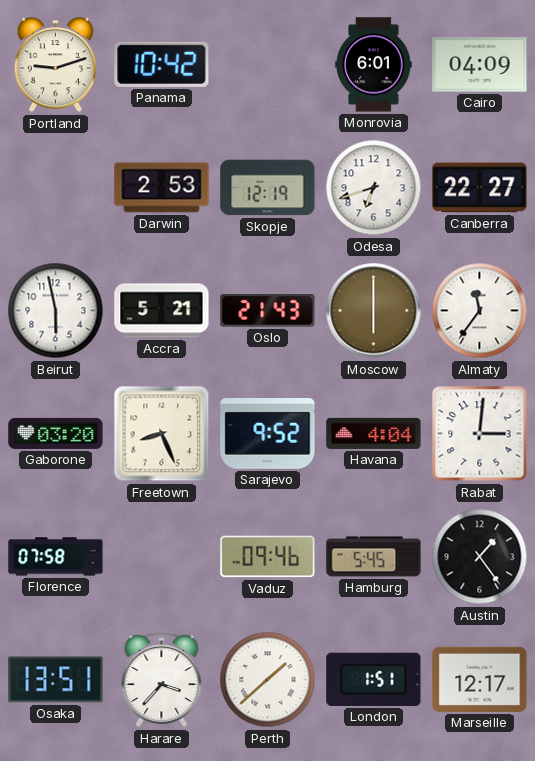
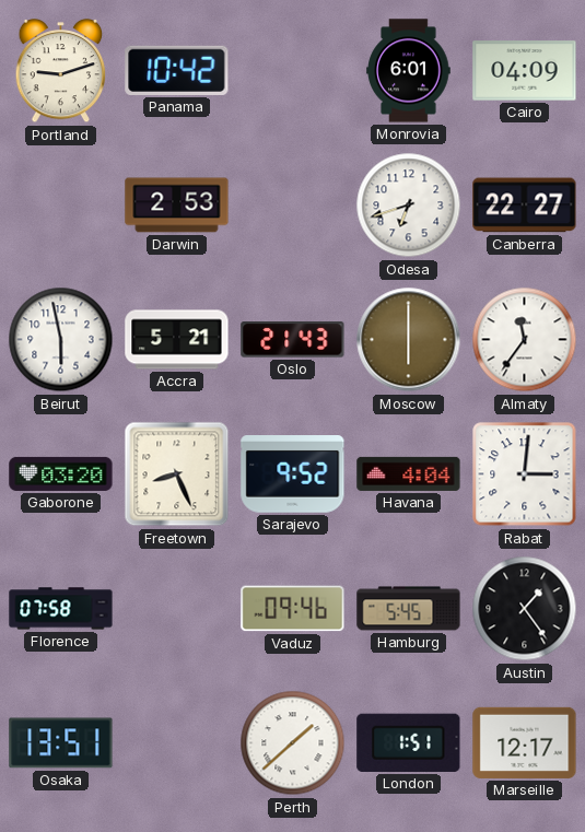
Skopje: 12:19 -> none
Harare: 3:37 -> none
